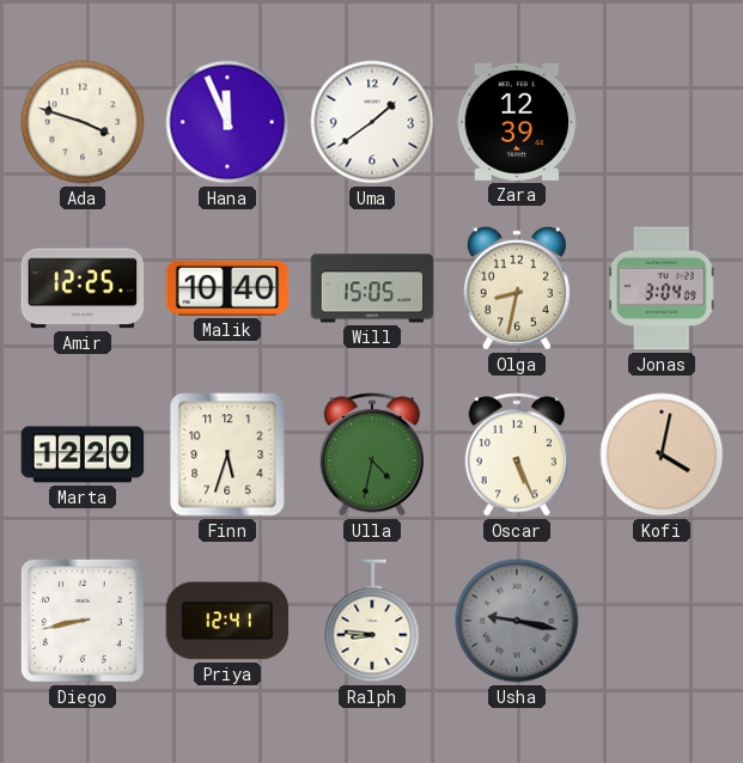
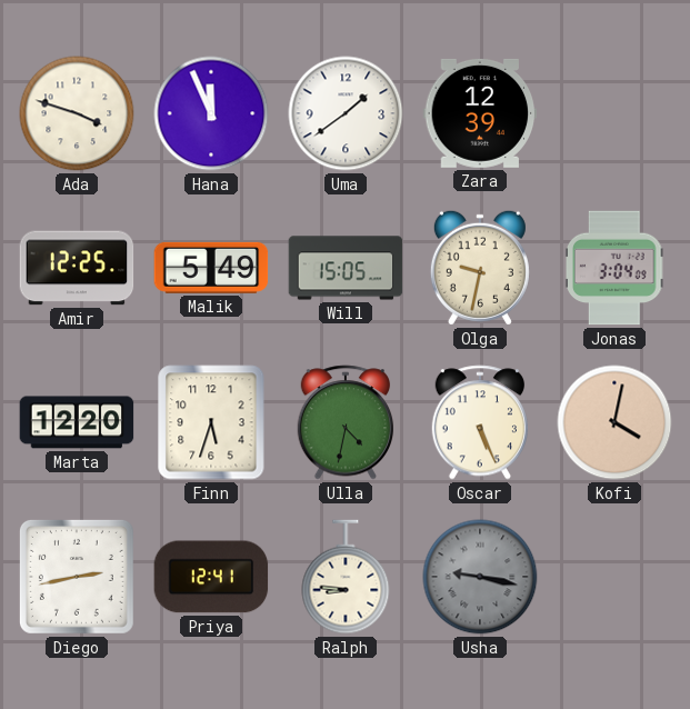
Malik: 10:40 -> 5:49
Olga: 8:32 -> 9:32
Diego: 8:43 -> 2:43
